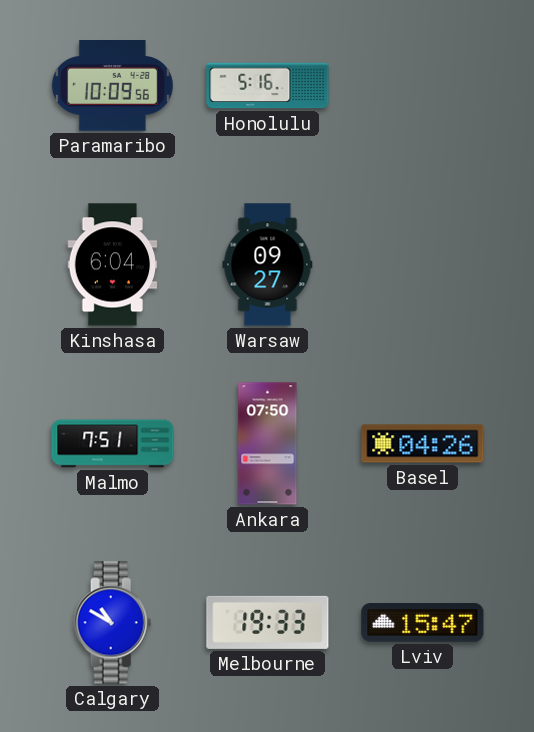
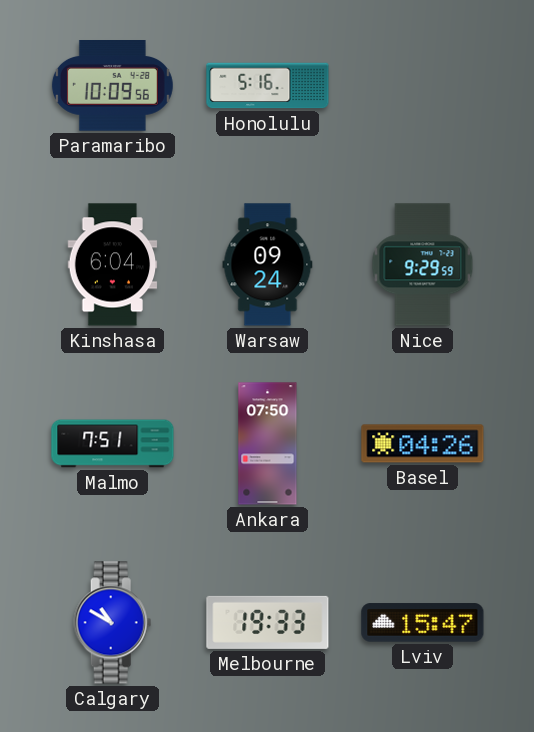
Warsaw: 09:27 -> 09:24
Nice: none -> 9:29
